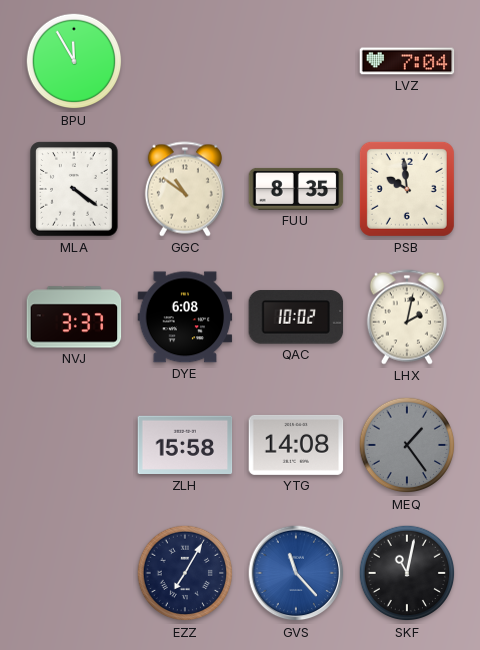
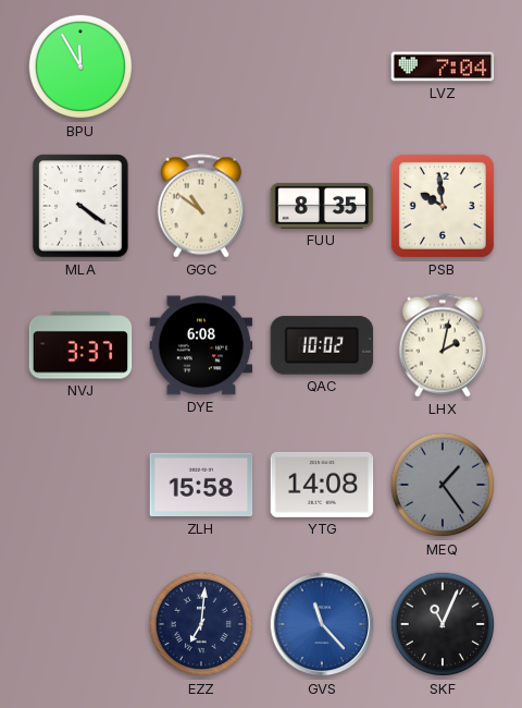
EZZ: 7:05 -> 7:01
SKF: 11:02 -> 11:04
